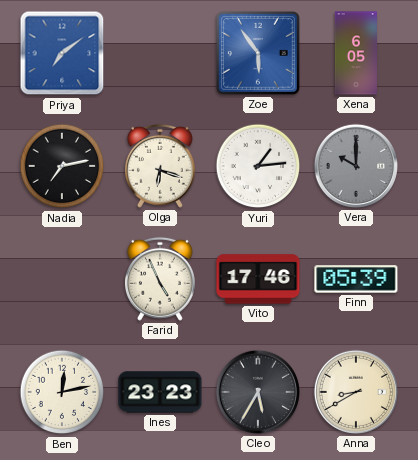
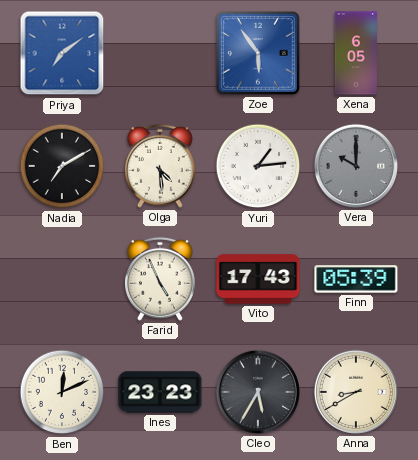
Nadia: 7:13 -> 7:10
Olga: 6:18 -> 4:29
Vito: 17:46 -> 17:43
Ben: 12:13 -> 12:11
